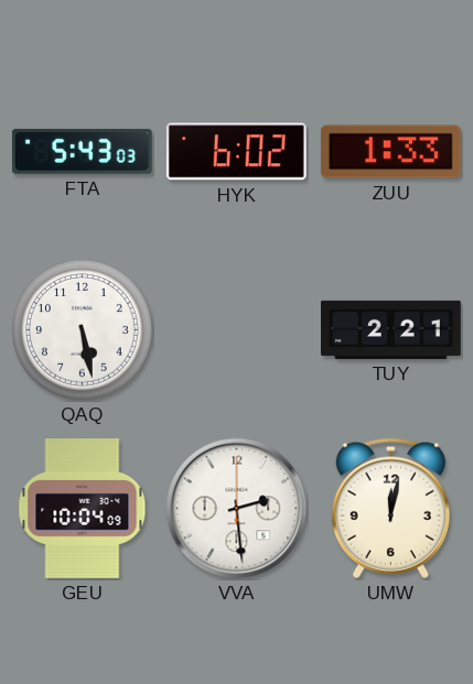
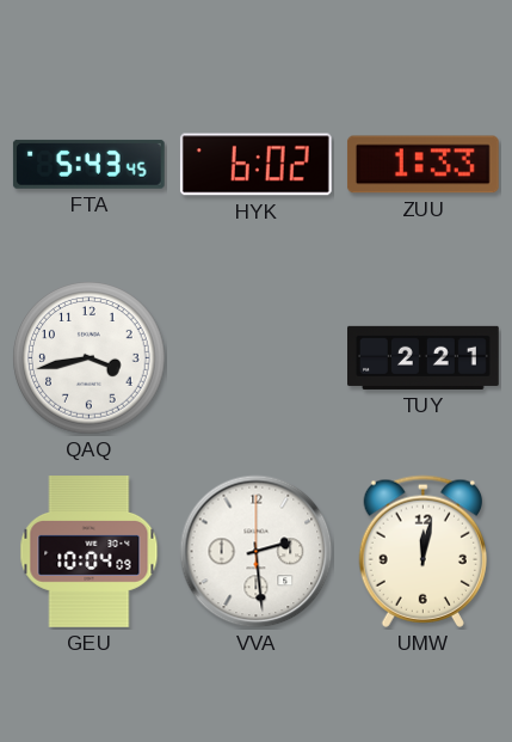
FTA: 5:43:03 -> 5:43:45
QAQ: 5:28 -> 3:43
